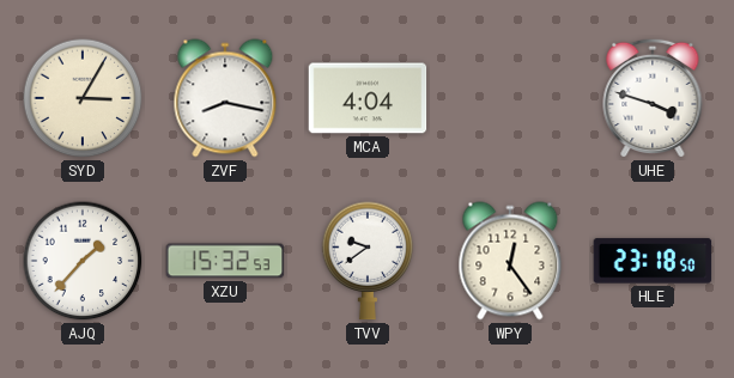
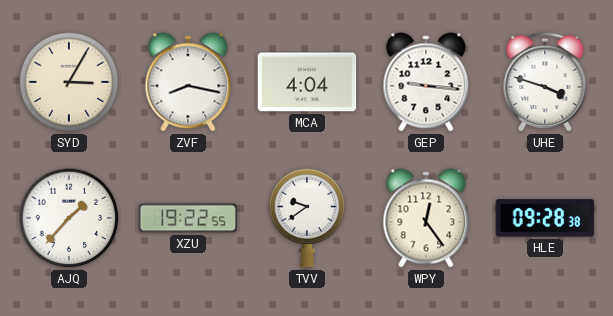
GEP: none -> 9:16
XZU: 15:32 -> 19:22
HLE: 23:18 -> 09:28
